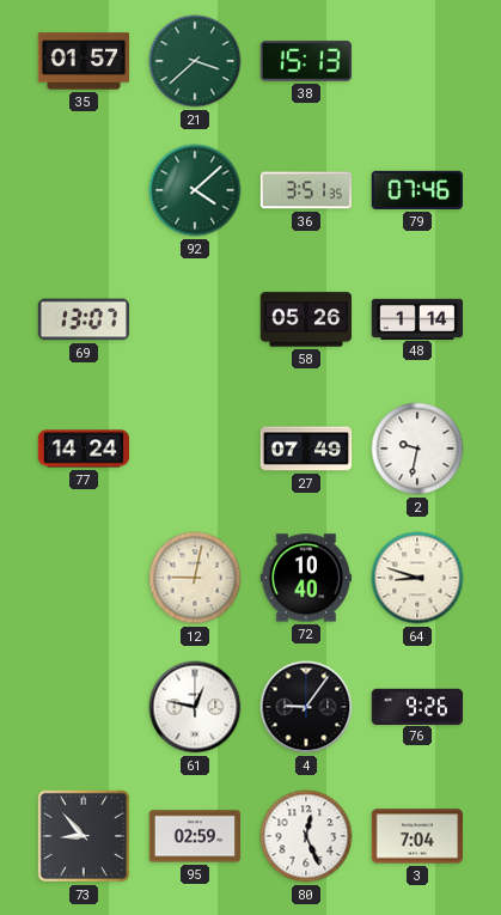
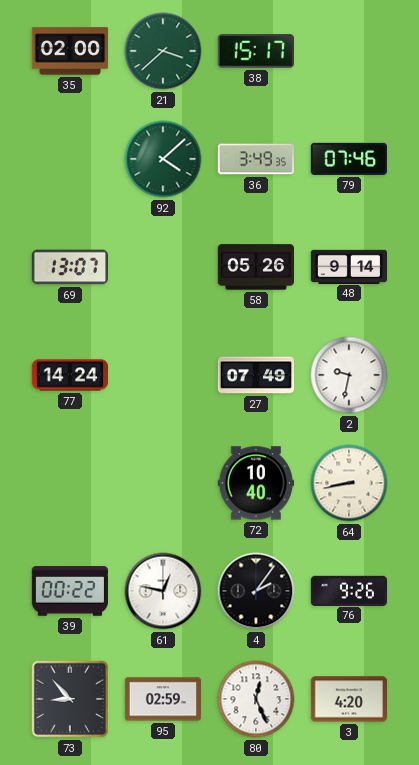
35: 01:57 -> 02:00
38: 15:13 -> 15:17
36: 3:51 -> 3:49
48: 1:14 -> 9:14
12: 9:02 -> none
64: 8:48 -> 8:43
39: none -> 00:22
4: 9:06 -> 2:06
3: 7:04 -> 4:20
